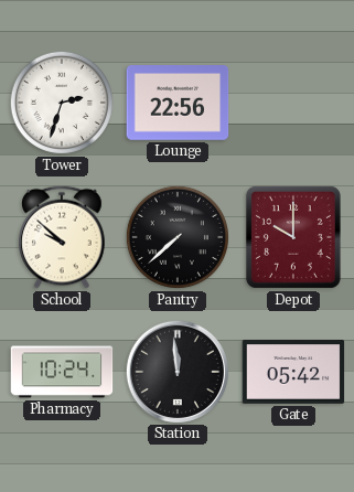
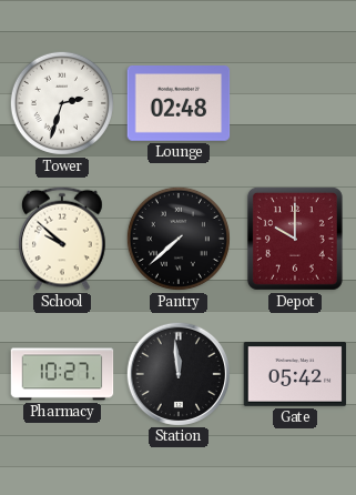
Lounge: 22:56 -> 02:48
Pharmacy: 10:24 -> 10:27
